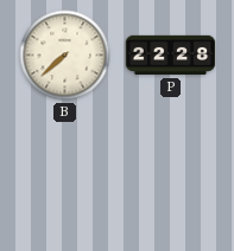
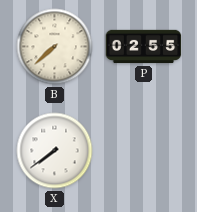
P: 22:28 -> 02:55
X: none -> 7:39
